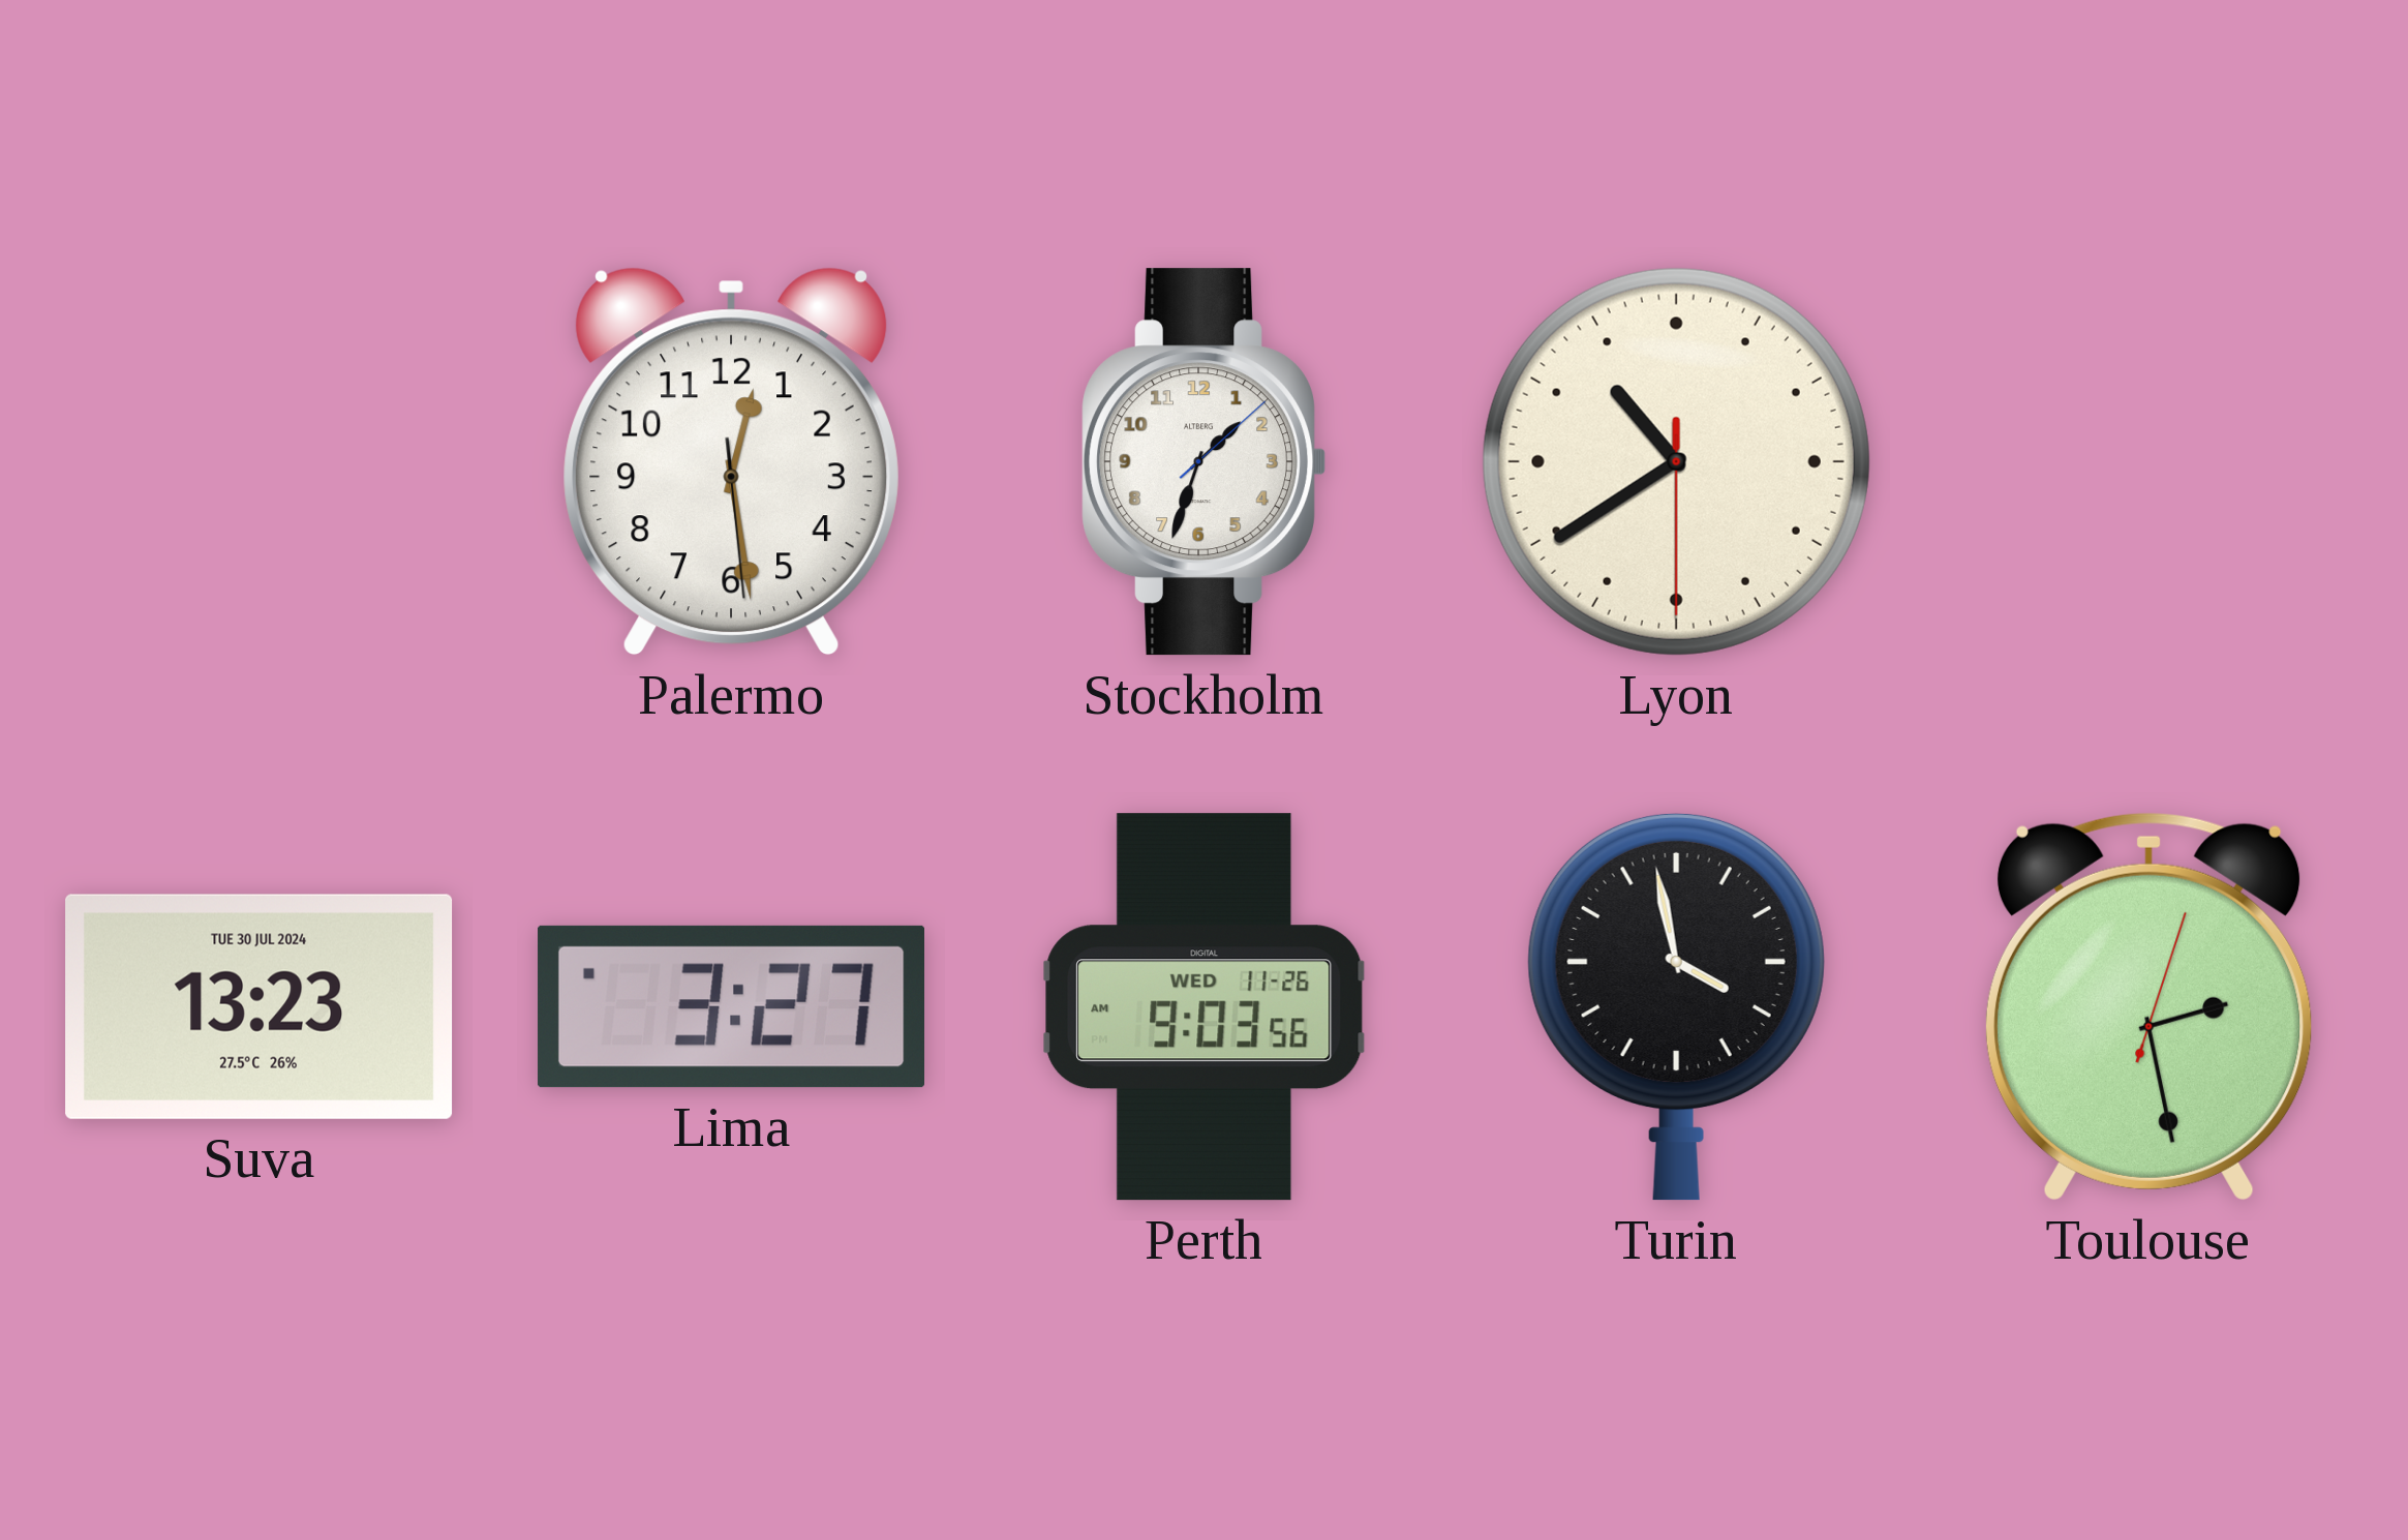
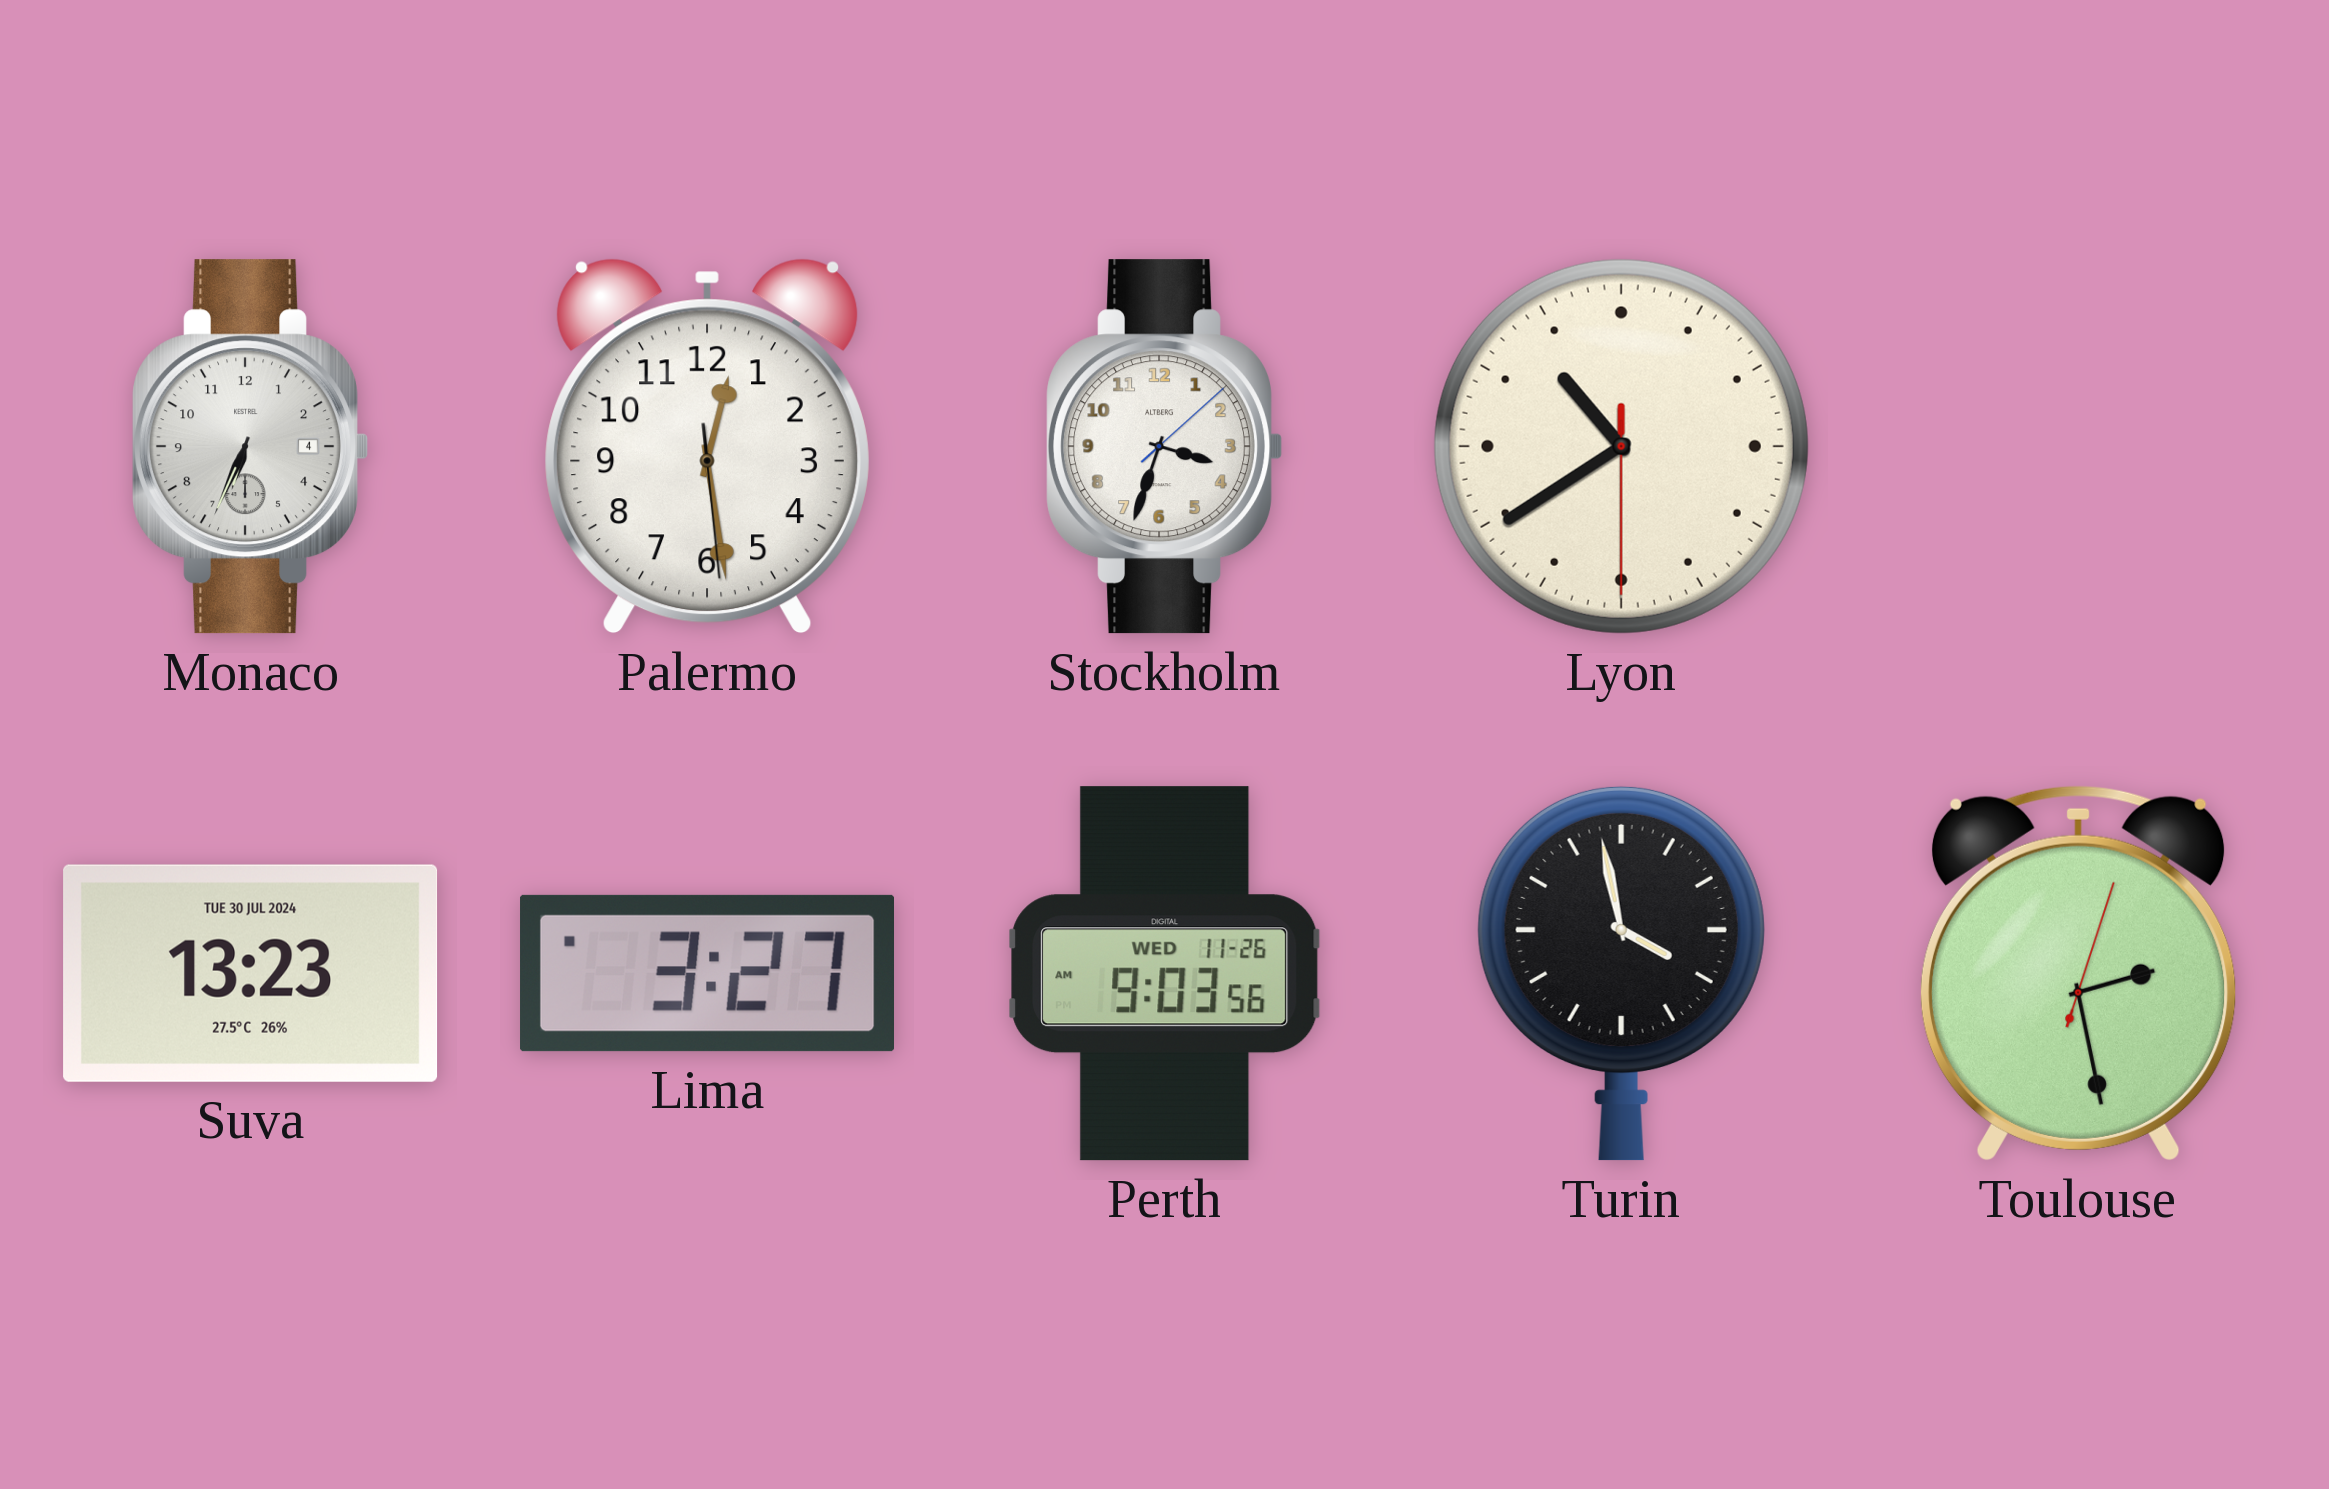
Monaco: none -> 6:34
Stockholm: 1:33 -> 3:33
